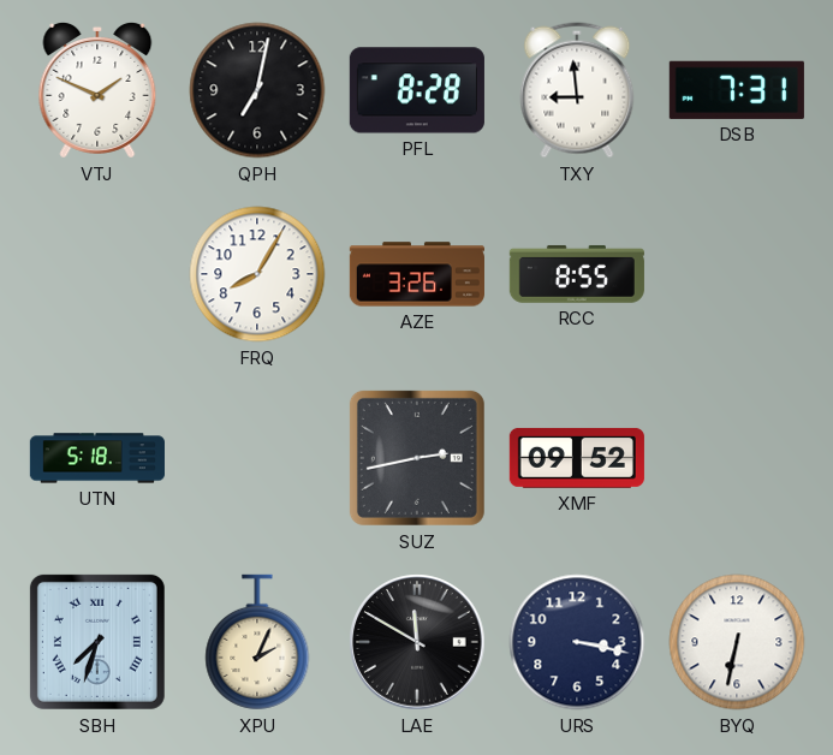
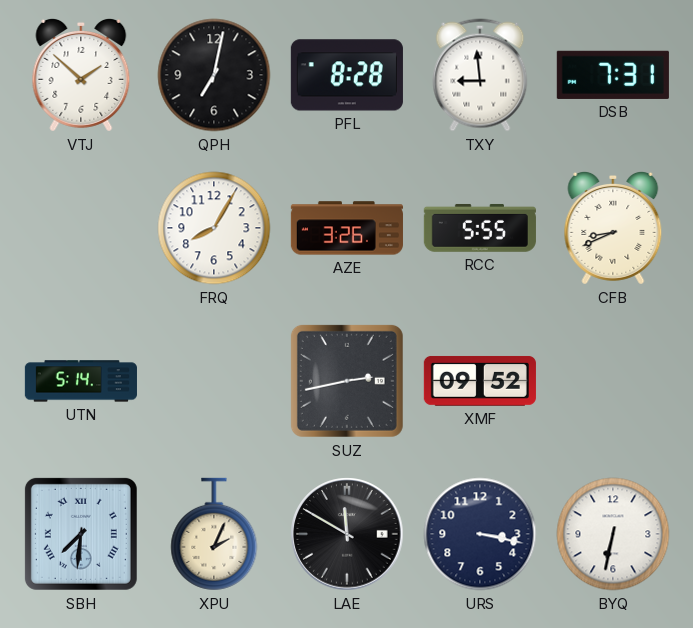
VTJ: 1:49 -> 1:52
RCC: 8:55 -> 5:55
CFB: none -> 8:41
UTN: 5:18 -> 5:14
SBH: 7:33 -> 7:31
